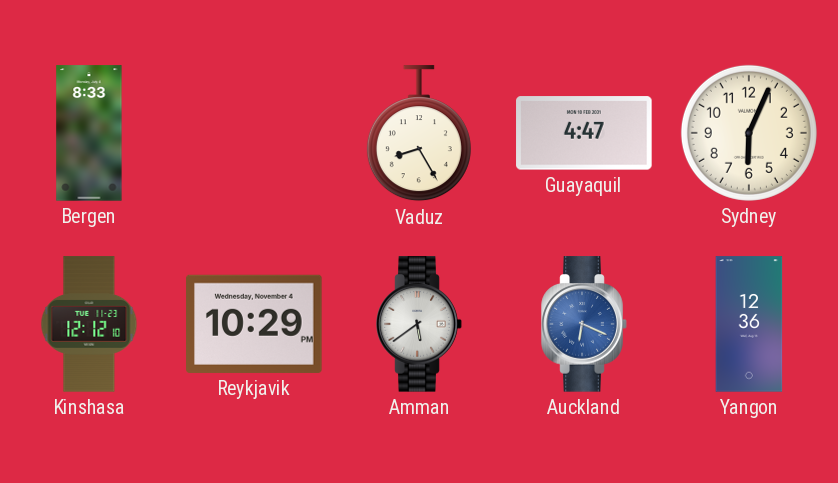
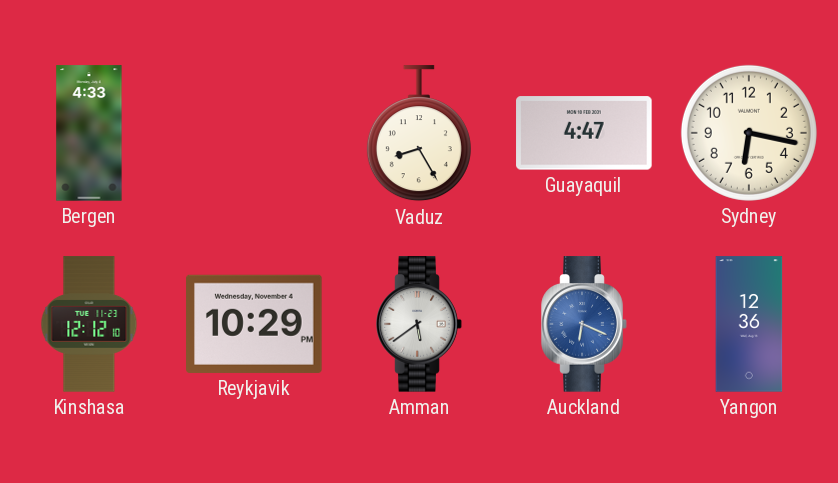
Bergen: 8:33 -> 4:33
Sydney: 6:04 -> 6:17
